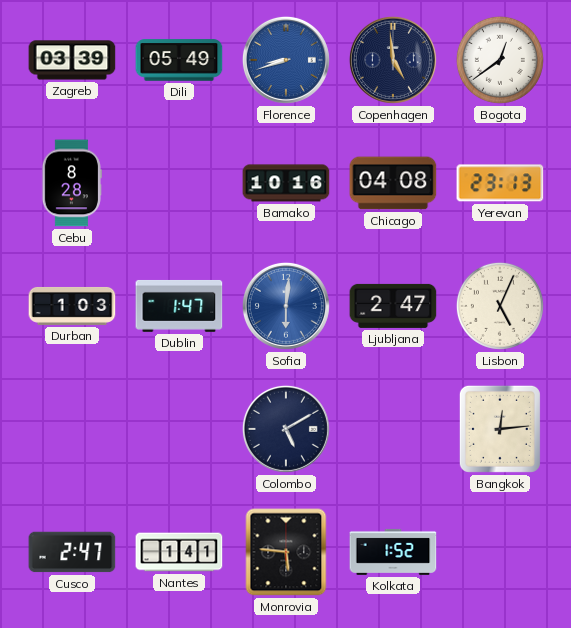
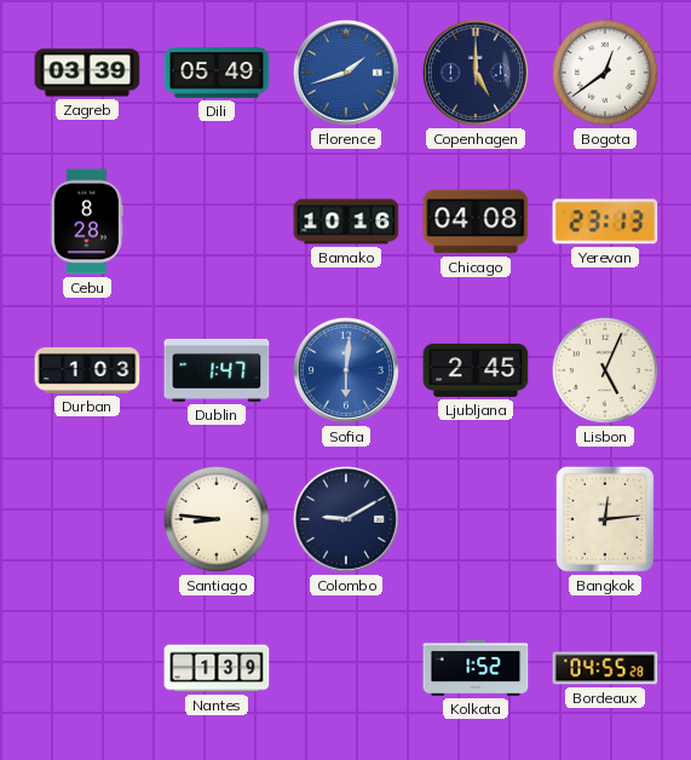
Florence: 8:42 -> 1:42
Copenhagen: 4:59 -> 5:00
Ljubljana: 2:47 -> 2:45
Santiago: none -> 8:46
Colombo: 5:10 -> 9:10
Cusco: 2:47 -> none
Nantes: 1:41 -> 1:39
Monrovia: 5:46 -> none
Bordeaux: none -> 04:55
